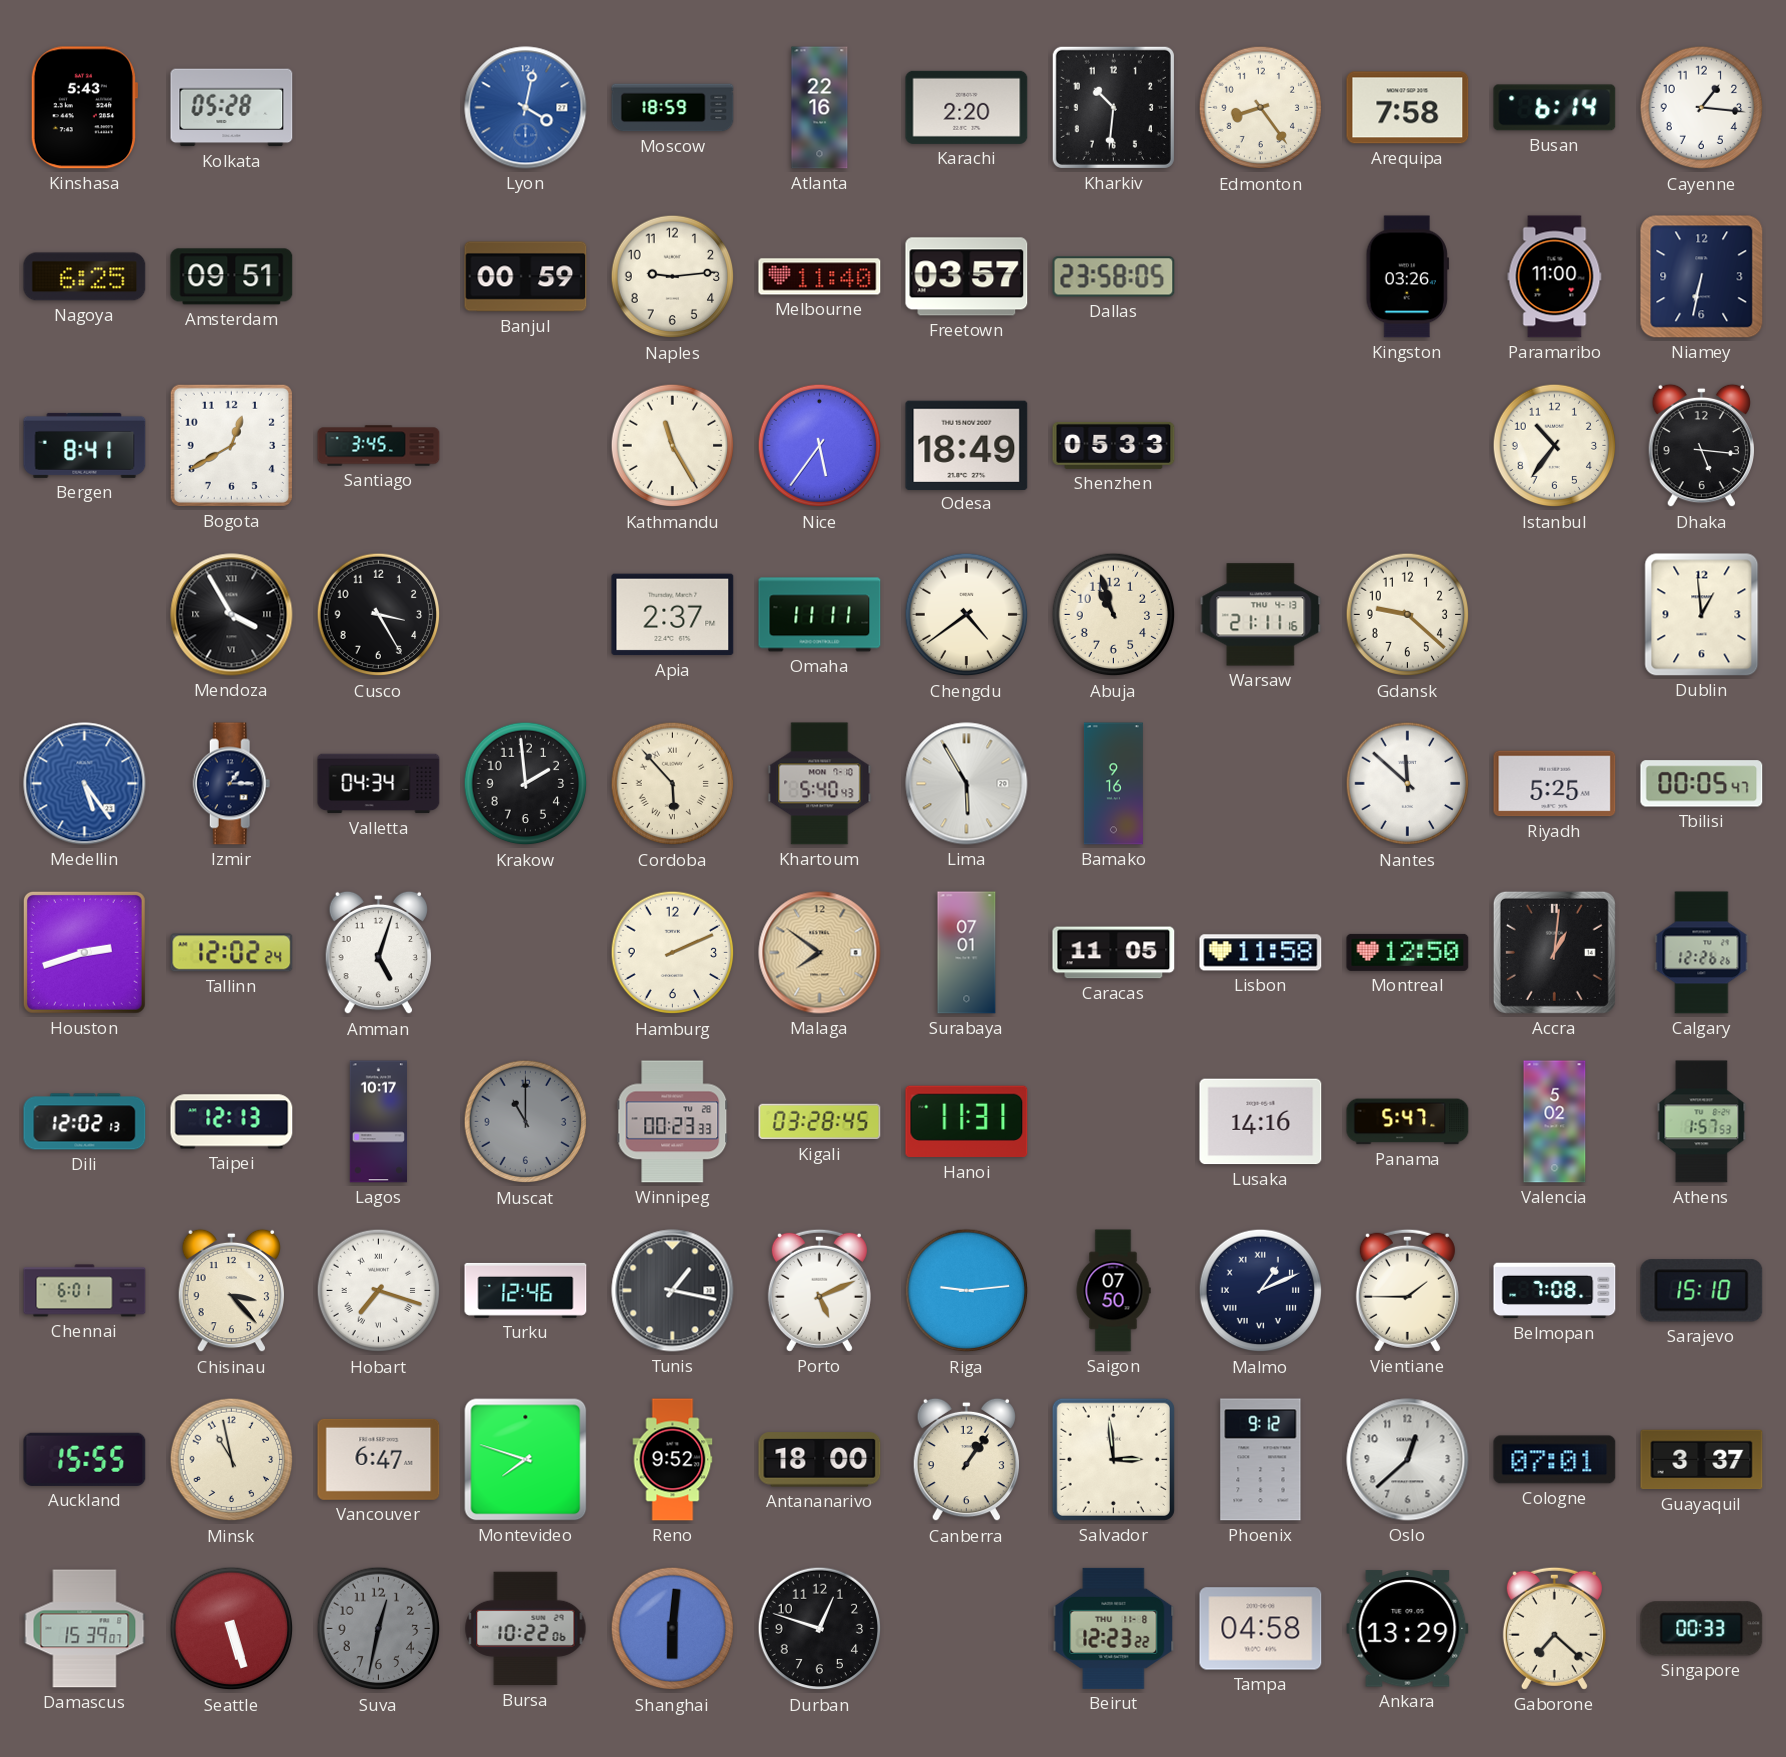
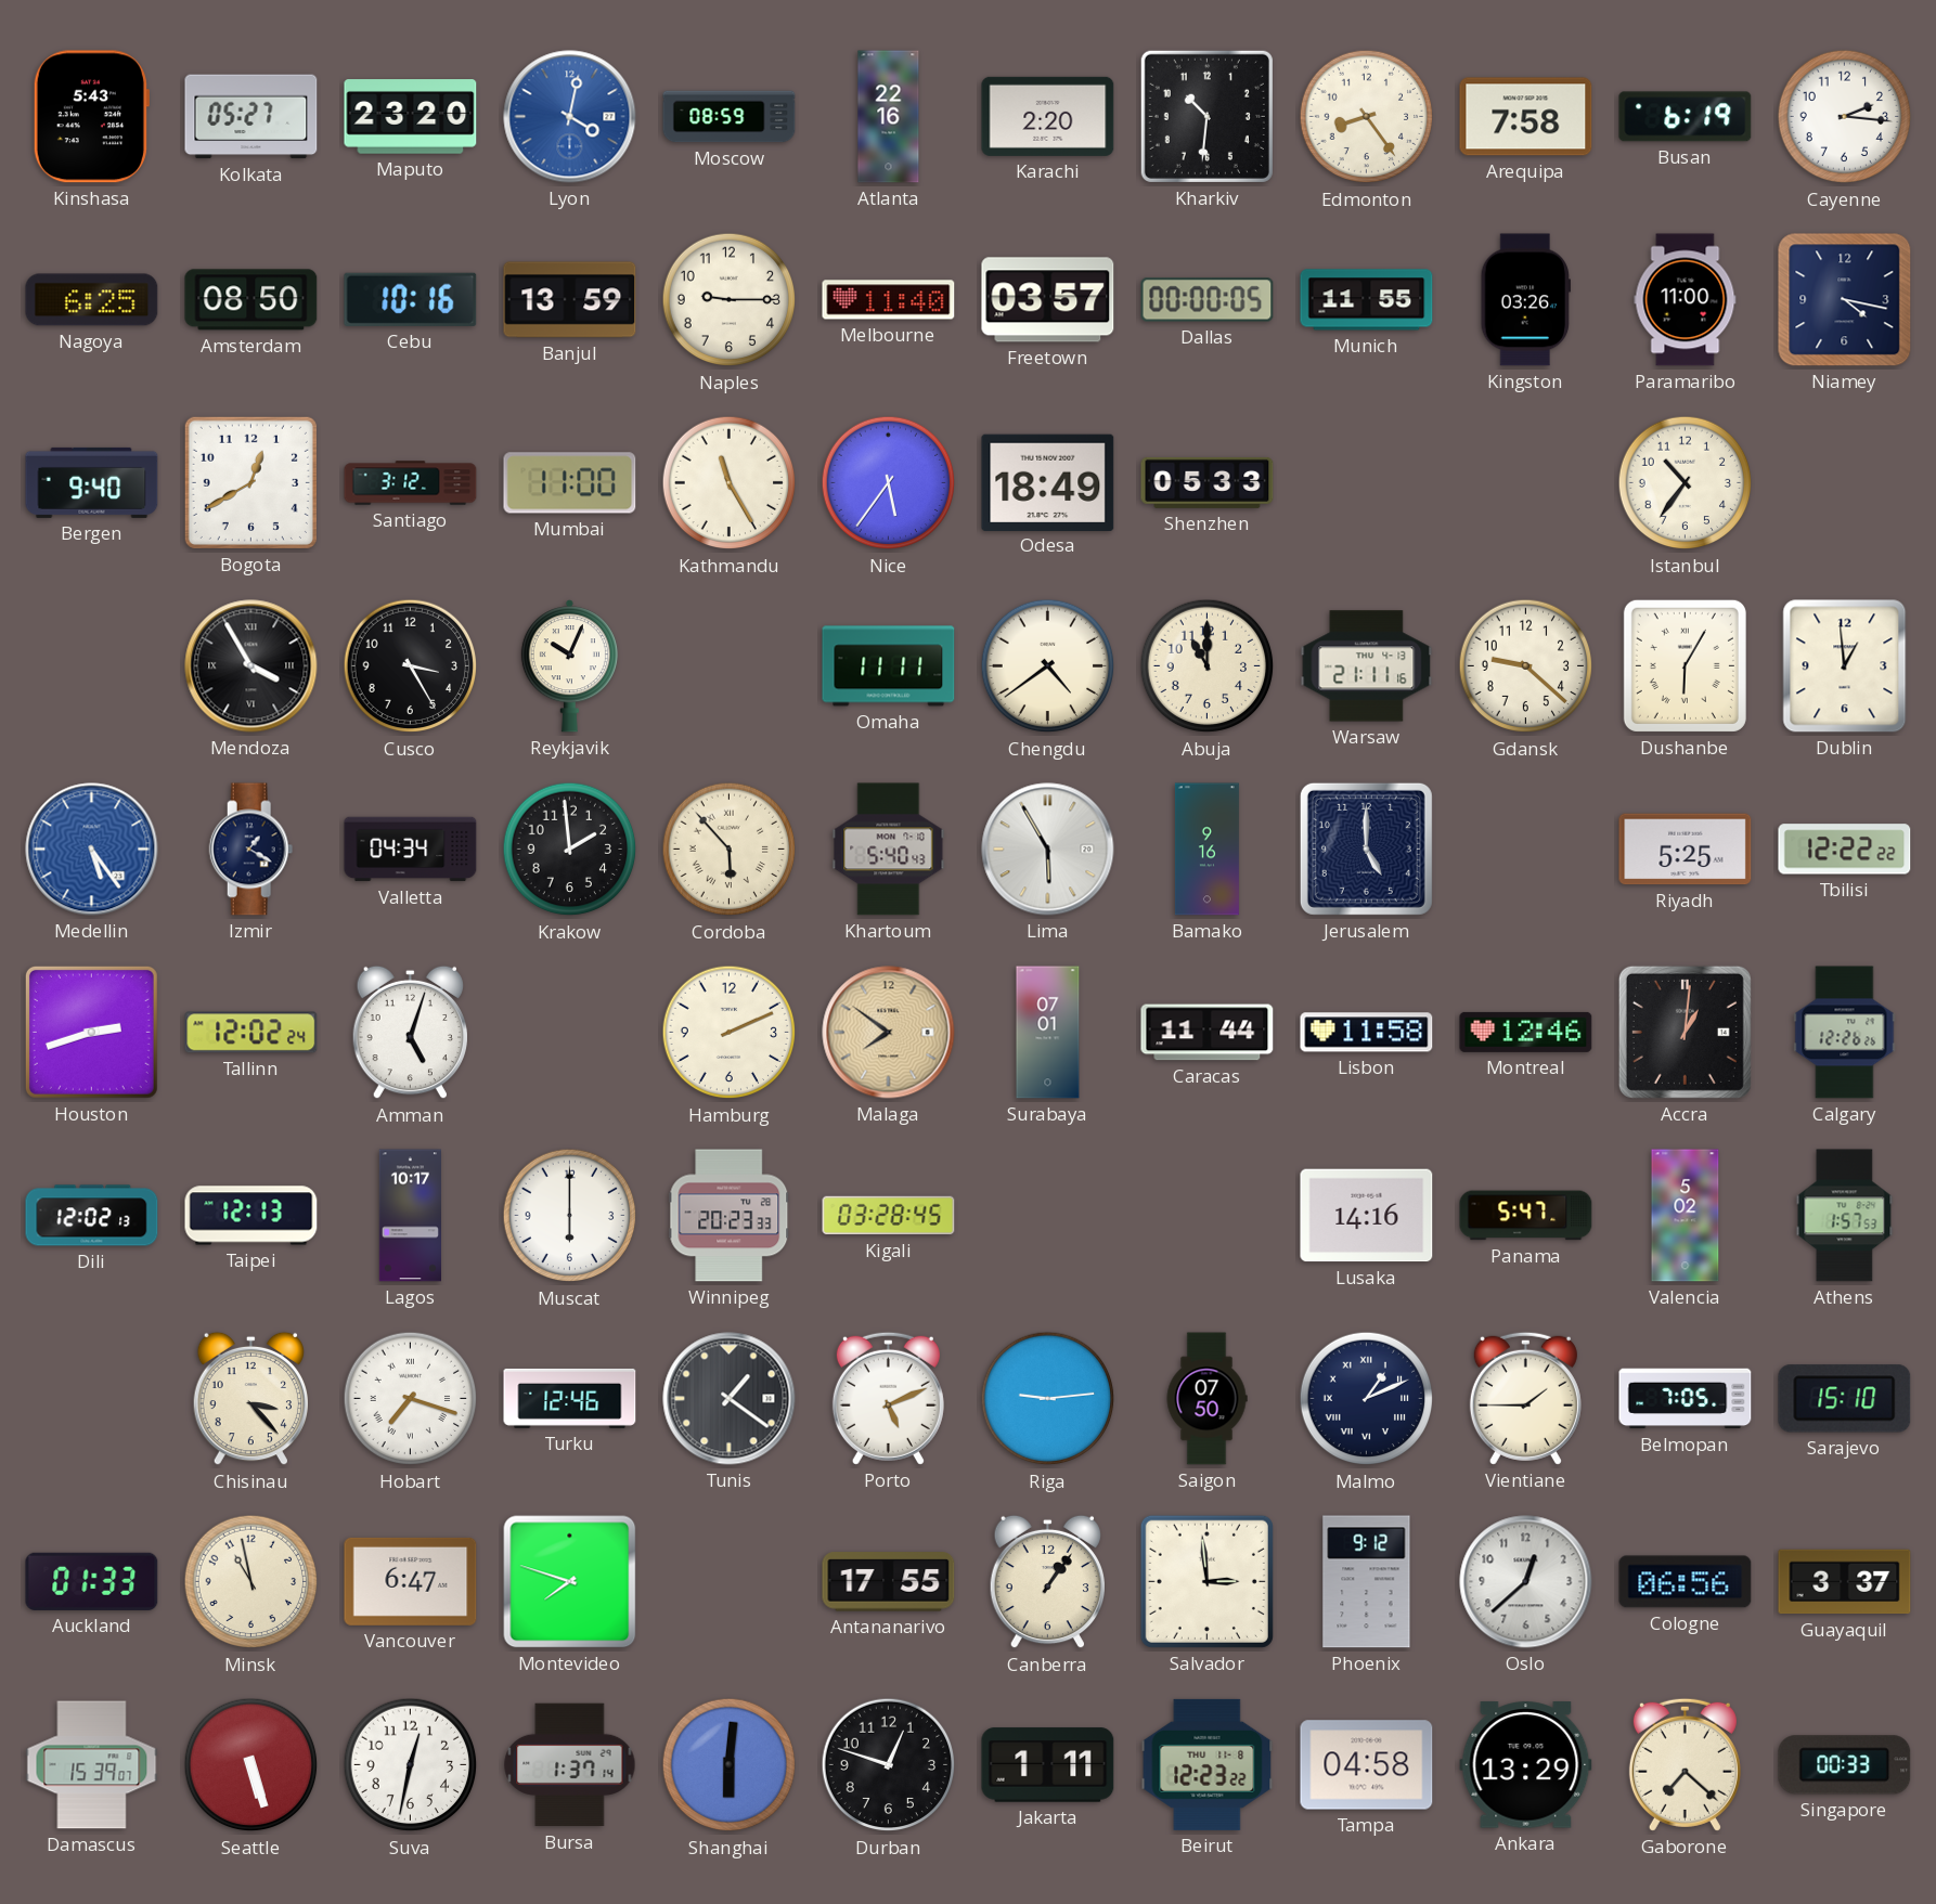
Kolkata: 05:28 -> 05:27
Maputo: none -> 23:20
Moscow: 18:59 -> 08:59
Busan: 6:14 -> 6:19
Cayenne: 1:16 -> 2:16
Amsterdam: 09:51 -> 08:50
Cebu: none -> 10:16
Banjul: 00:59 -> 13:59
Naples: 9:14 -> 9:15
Dallas: 23:58 -> 00:00
Munich: none -> 11:55
Niamey: 6:32 -> 4:17
Bergen: 8:41 -> 9:40
Santiago: 3:45 -> 3:12
Mumbai: none -> 11:00
Dhaka: 5:16 -> none
Reykjavik: none -> 10:04
Apia: 2:37 -> none
Abuja: 10:57 -> 11:00
Dushanbe: none -> 6:05
Izmir: 1:15 -> 1:20
Jerusalem: none -> 5:00
Nantes: 11:52 -> none
Tbilisi: 00:05 -> 12:22
Caracas: 11:05 -> 11:44
Montreal: 12:50 -> 12:46
Muscat: 11:00 -> 6:00
Muscat dial: grey -> white
Winnipeg: 00:23 -> 20:23
Hanoi: 11:31 -> none
Chennai: 6:01 -> none
Tunis: 1:17 -> 1:21
Belmopan: 7:08 -> 7:05
Auckland: 15:55 -> 01:33
Reno: 9:52 -> none
Antananarivo: 18:00 -> 17:55
Cologne: 07:01 -> 06:56
Suva dial: grey -> white
Bursa: 10:22 -> 1:37
Jakarta: none -> 1:11
